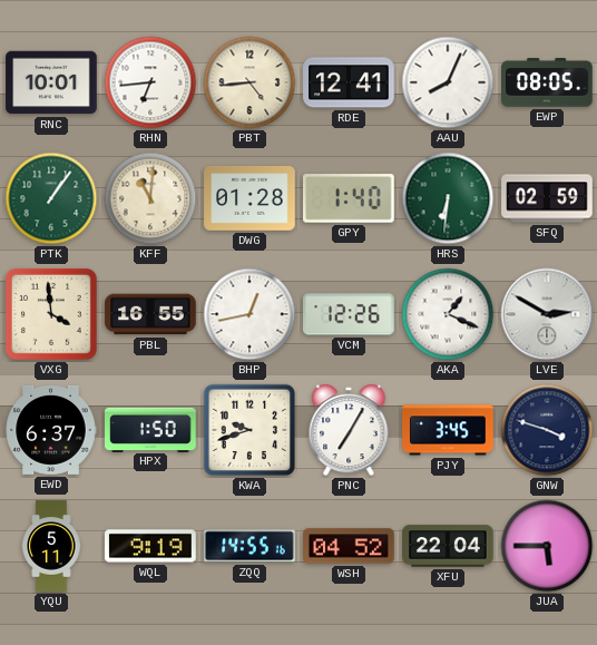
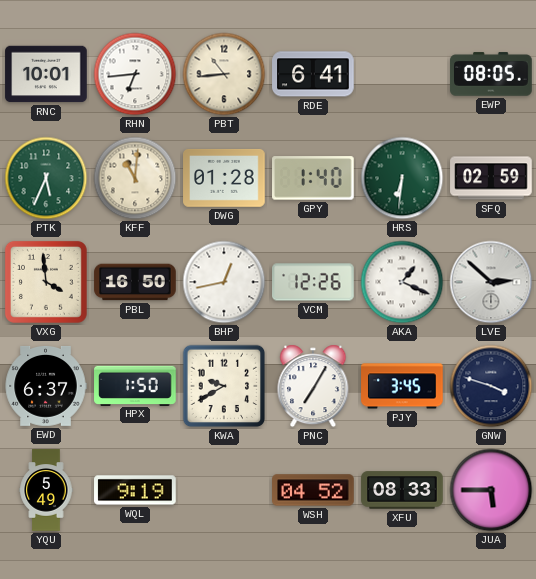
PBT: 4:44 -> 10:44
RDE: 12:41 -> 6:41
AAU: 8:04 -> none
PTK: 1:06 -> 5:34
PBL: 16:55 -> 16:50
LVE: 2:50 -> 2:52
KWA: 9:42 -> 9:40
YQU: 5:11 -> 5:49
ZQQ: 14:55 -> none
XFU: 22:04 -> 08:33
